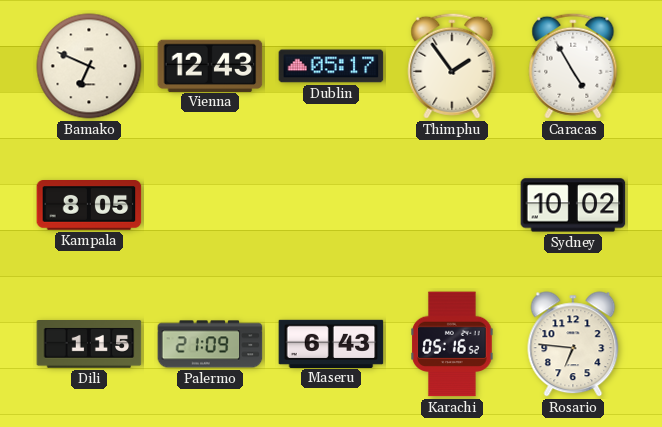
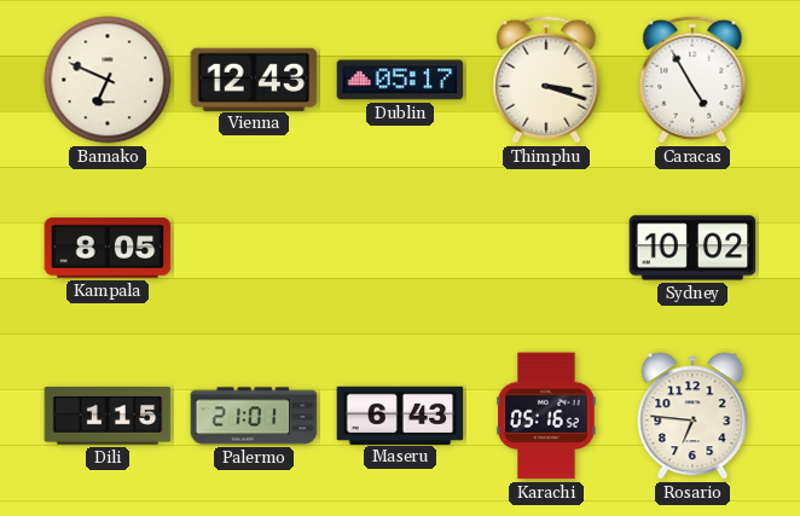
Thimphu: 1:54 -> 3:18
Palermo: 21:09 -> 21:01
